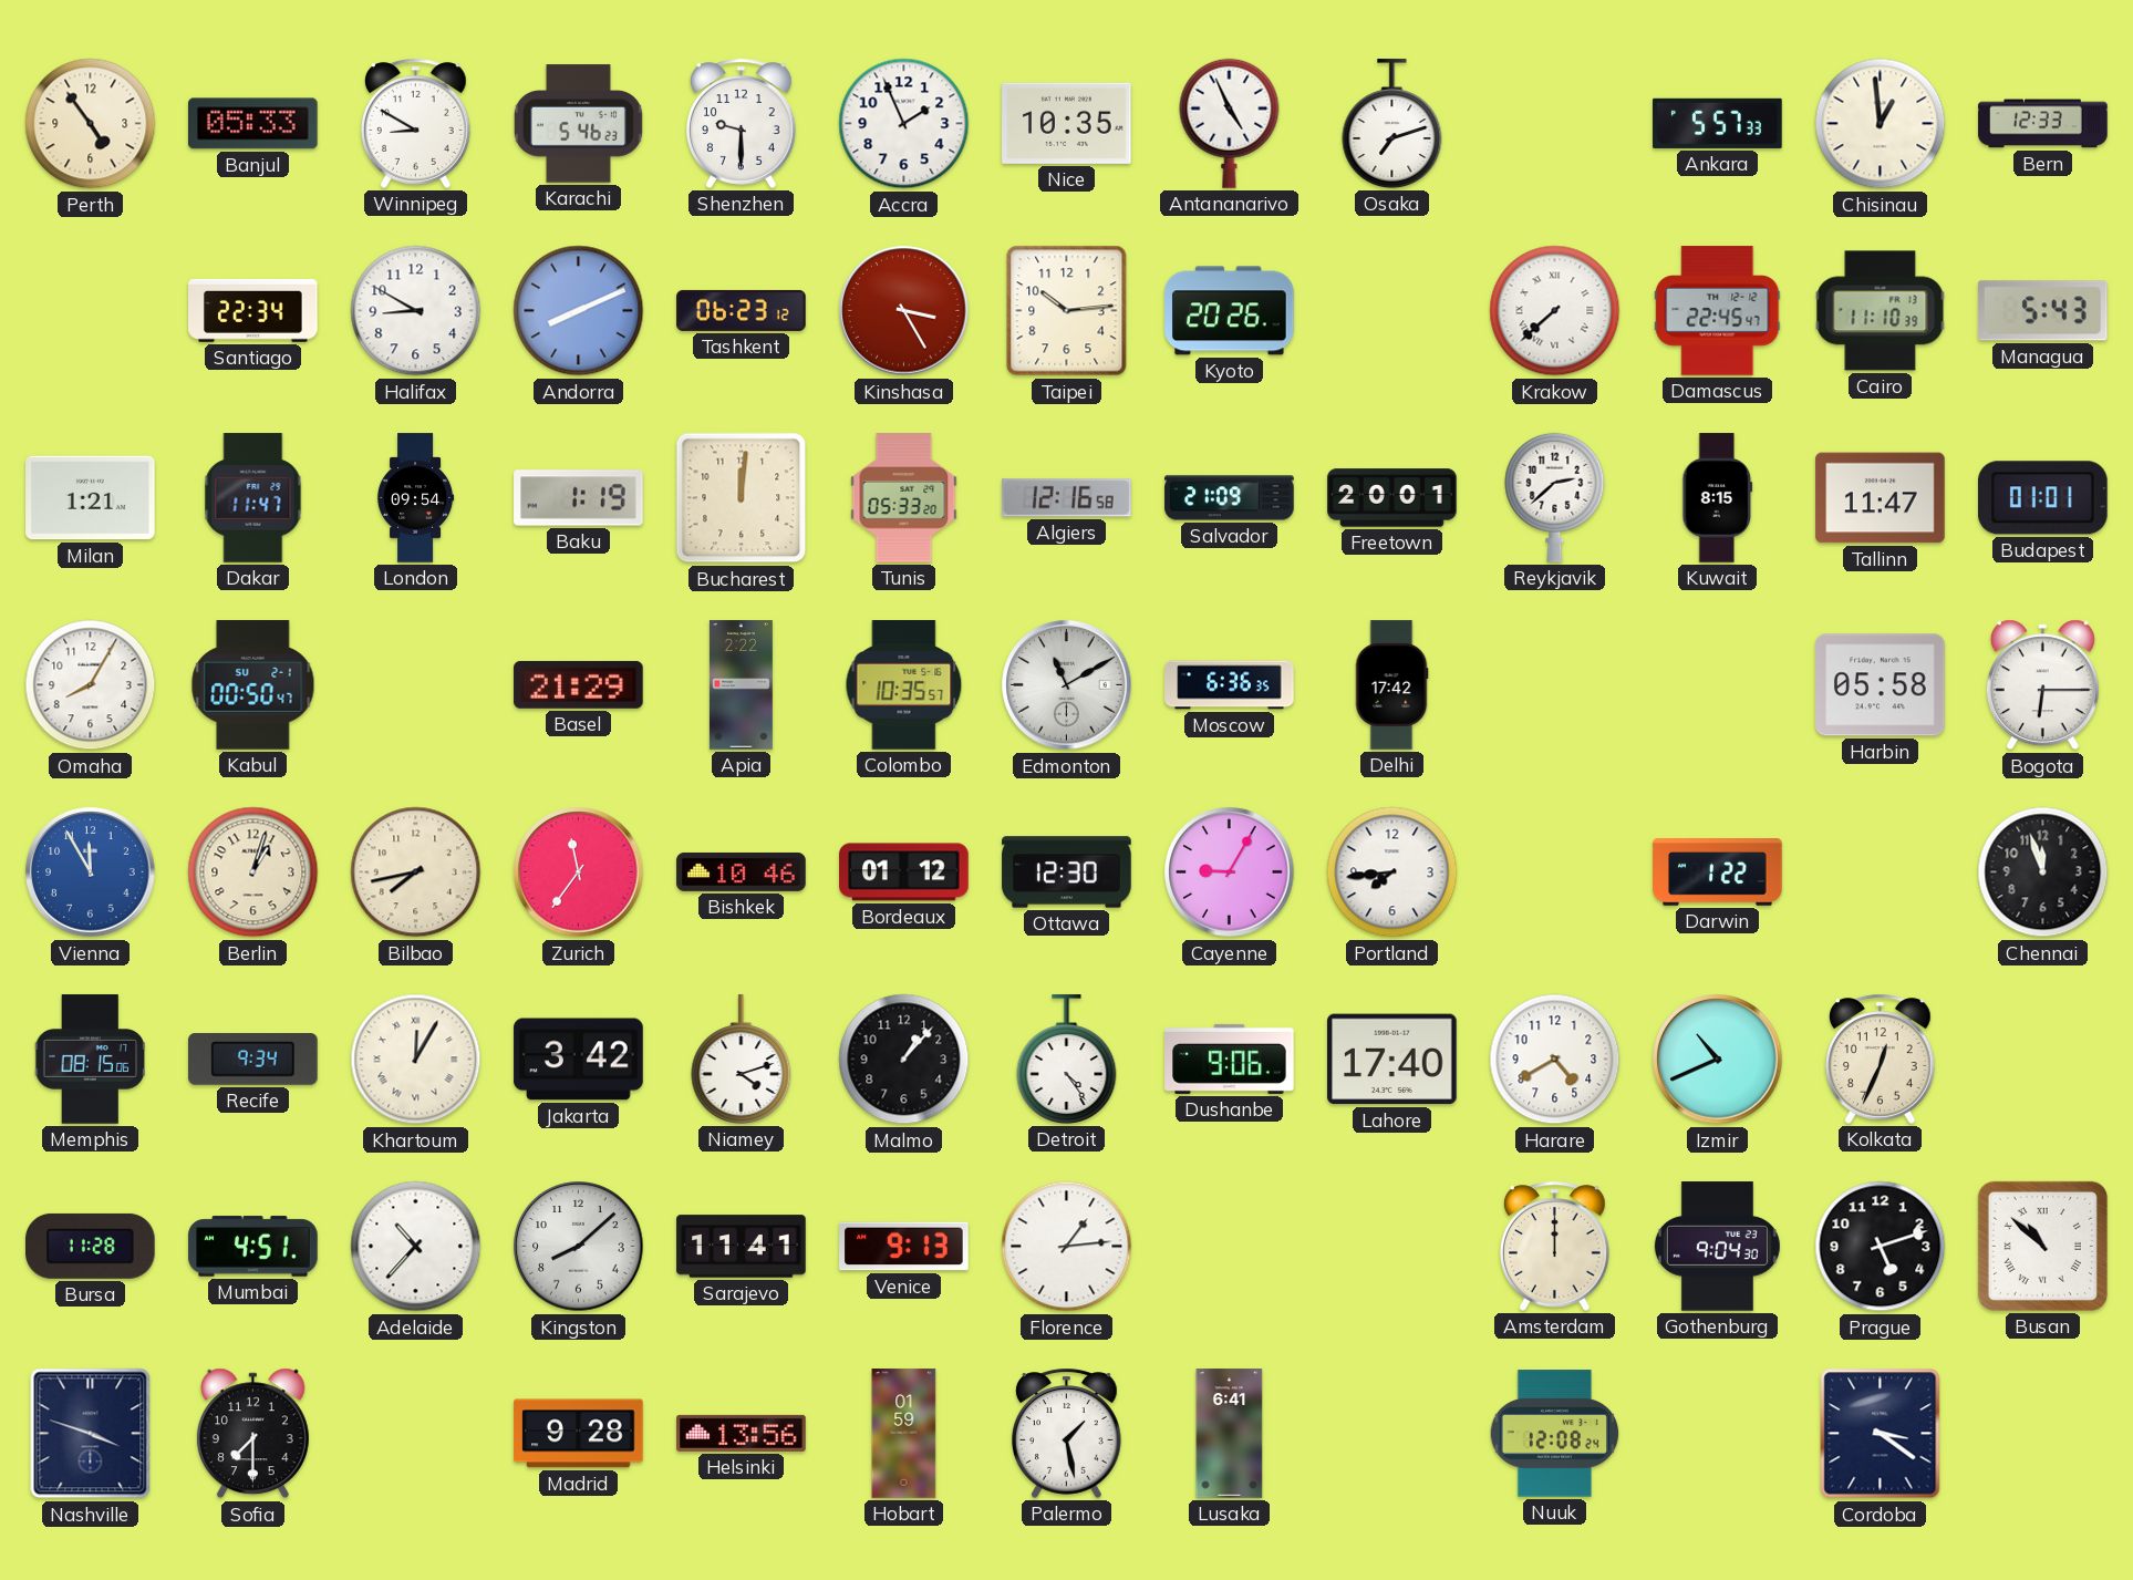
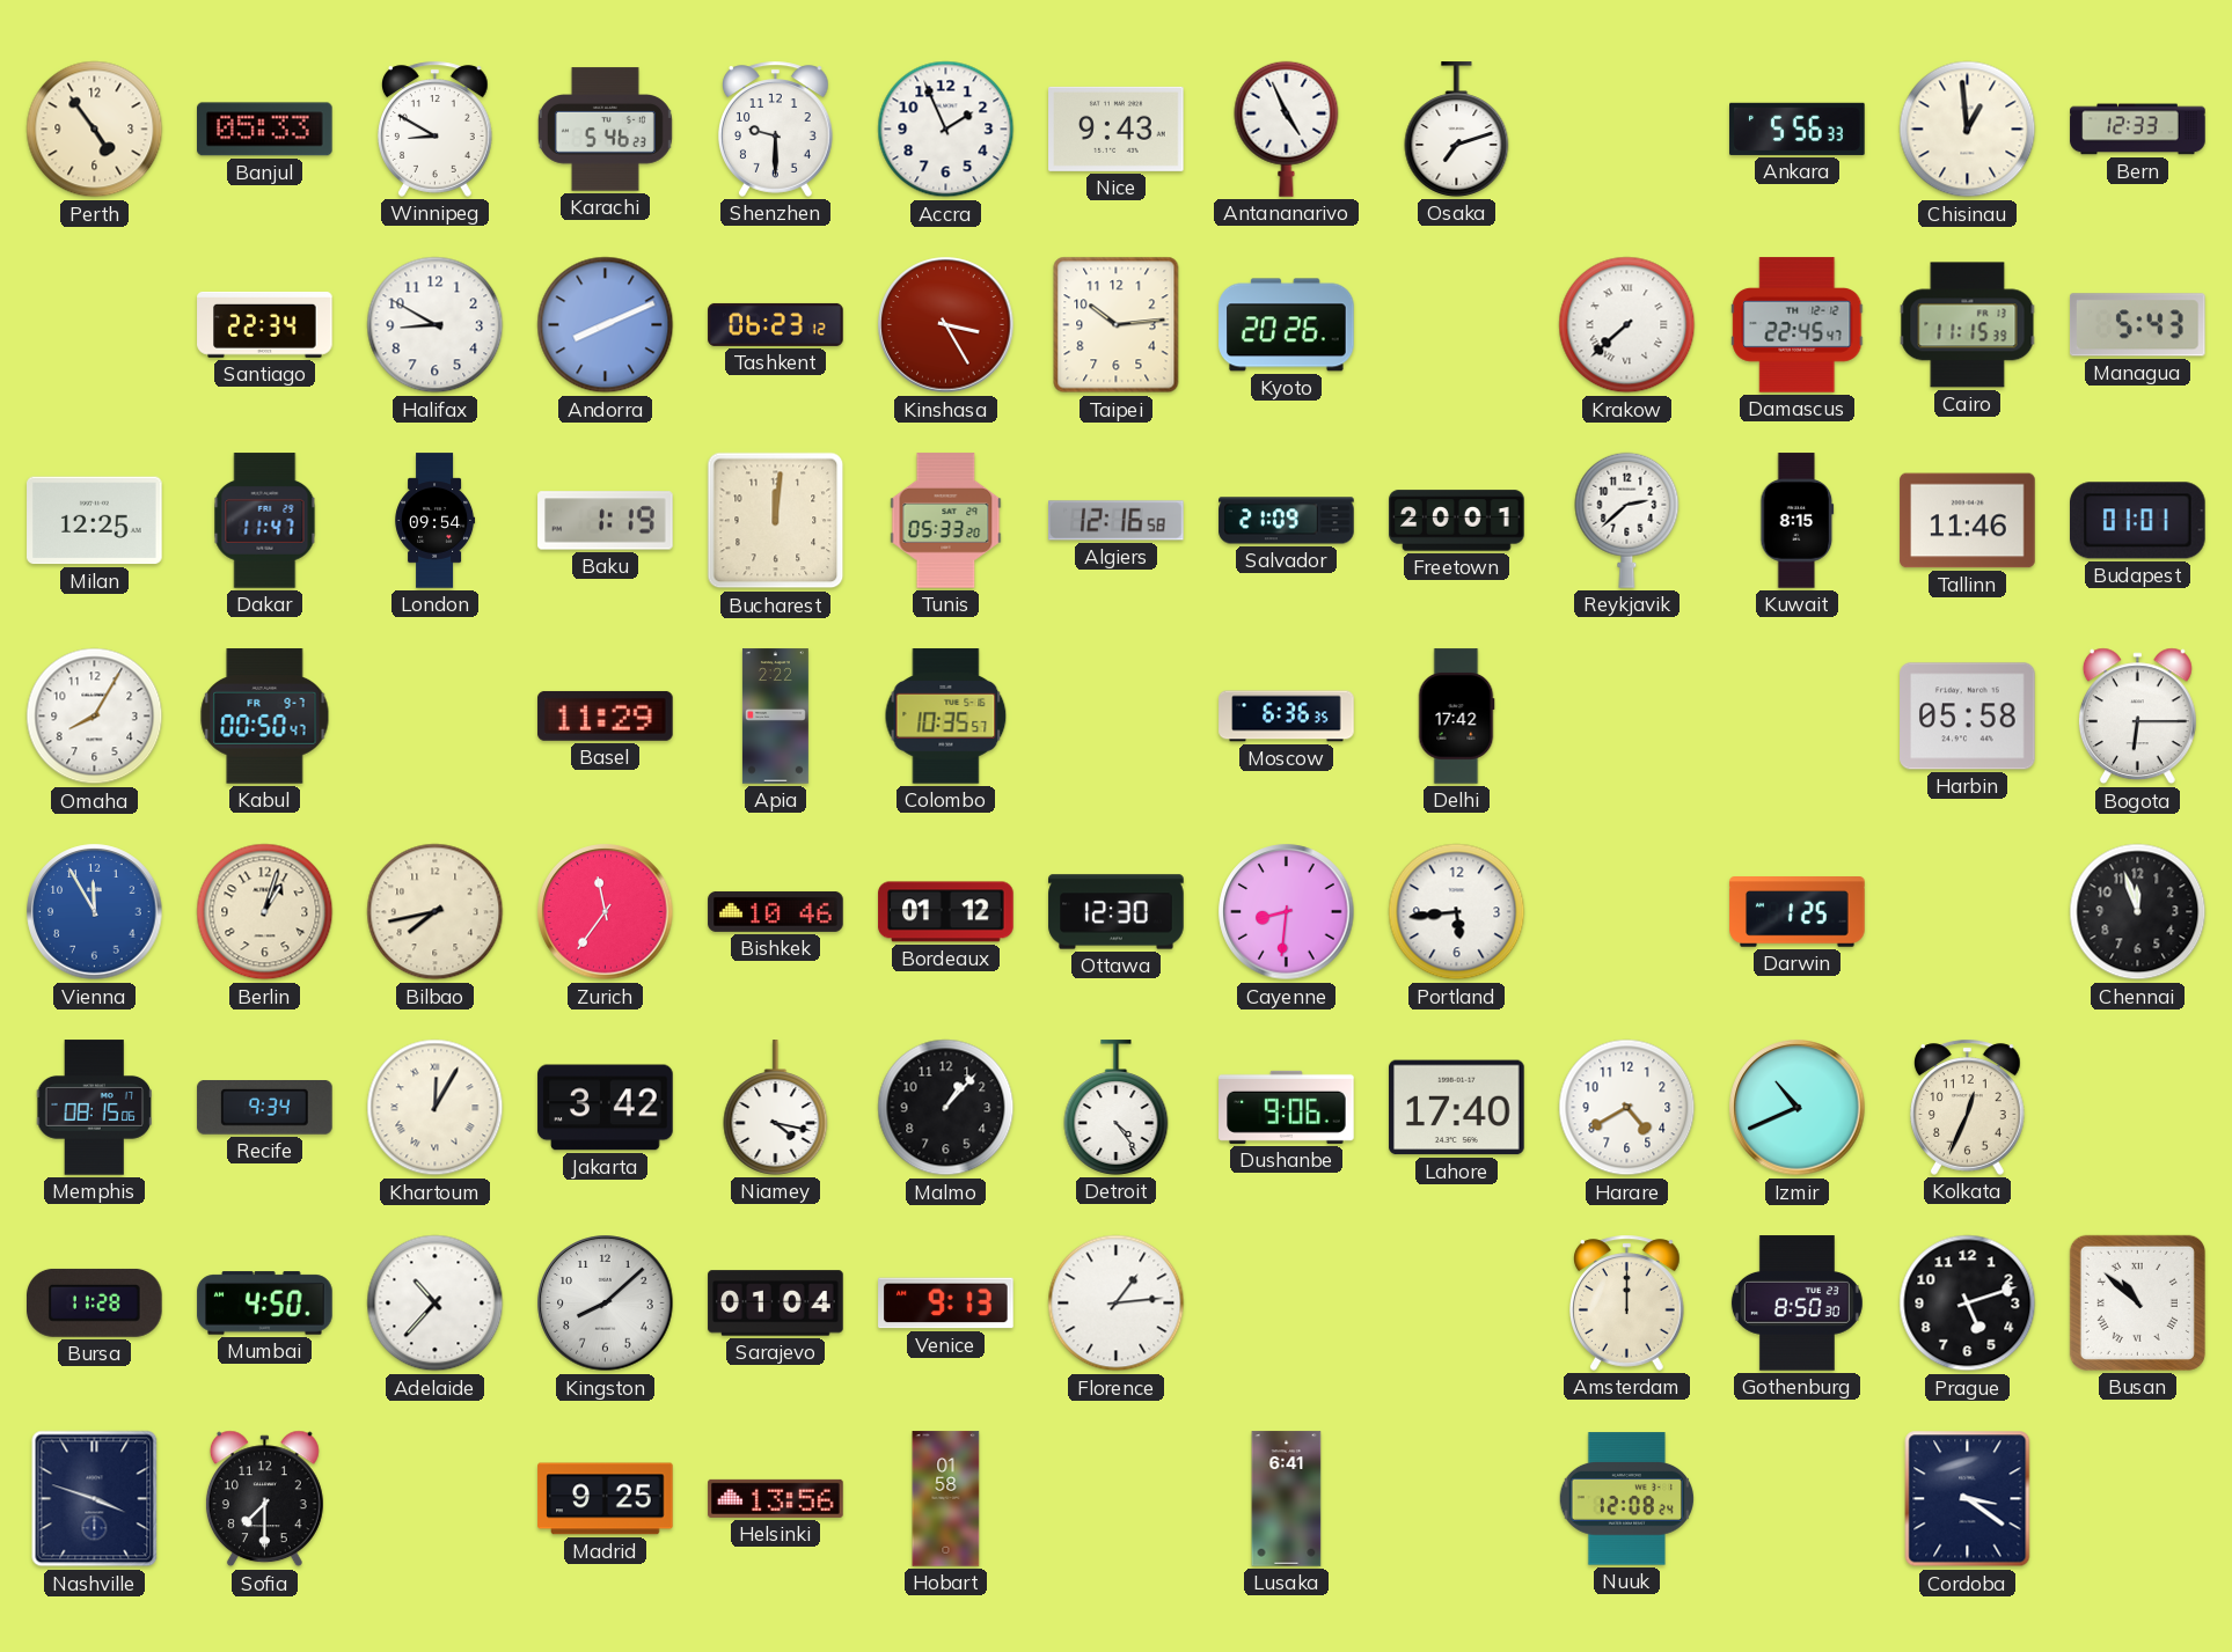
Nice: 10:35 -> 9:43
Ankara: 5:57 -> 5:56
Cairo: 11:10 -> 11:15
Milan: 1:21 -> 12:25
Tallinn: 11:47 -> 11:46
Kabul date: SU 2-1 -> FR 9-7
Basel: 21:29 -> 11:29
Edmonton: 11:10 -> none
Cayenne: 9:05 -> 8:31
Portland: 7:44 -> 5:44
Darwin: 1:22 -> 1:25
Niamey: 4:12 -> 4:17
Mumbai: 4:51 -> 4:50
Sarajevo: 11:41 -> 01:04
Gothenburg: 9:04 -> 8:50
Madrid: 9:28 -> 9:25
Hobart: 01:59 -> 01:58
Palermo: 1:28 -> none
